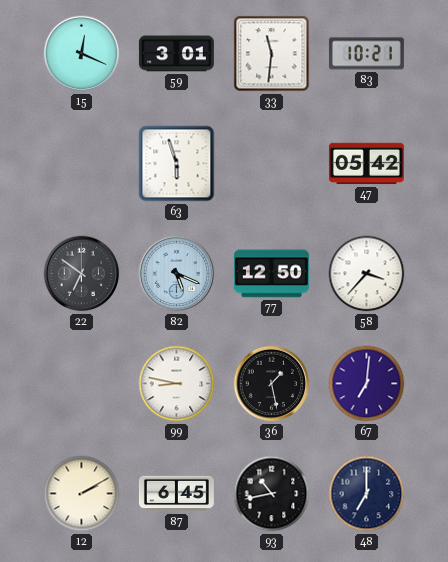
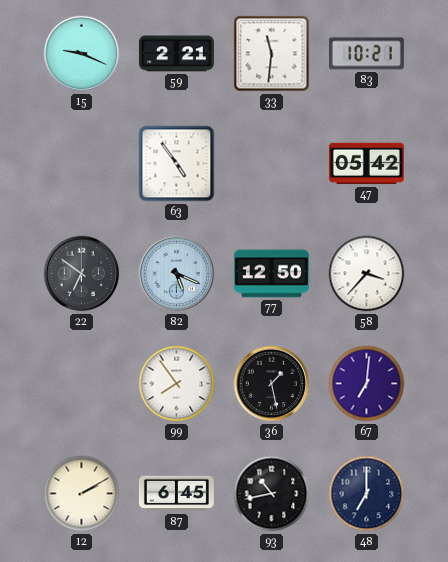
15: 12:19 -> 9:19
59: 3:01 -> 2:21
63: 5:57 -> 4:54
99: 8:47 -> 7:54
